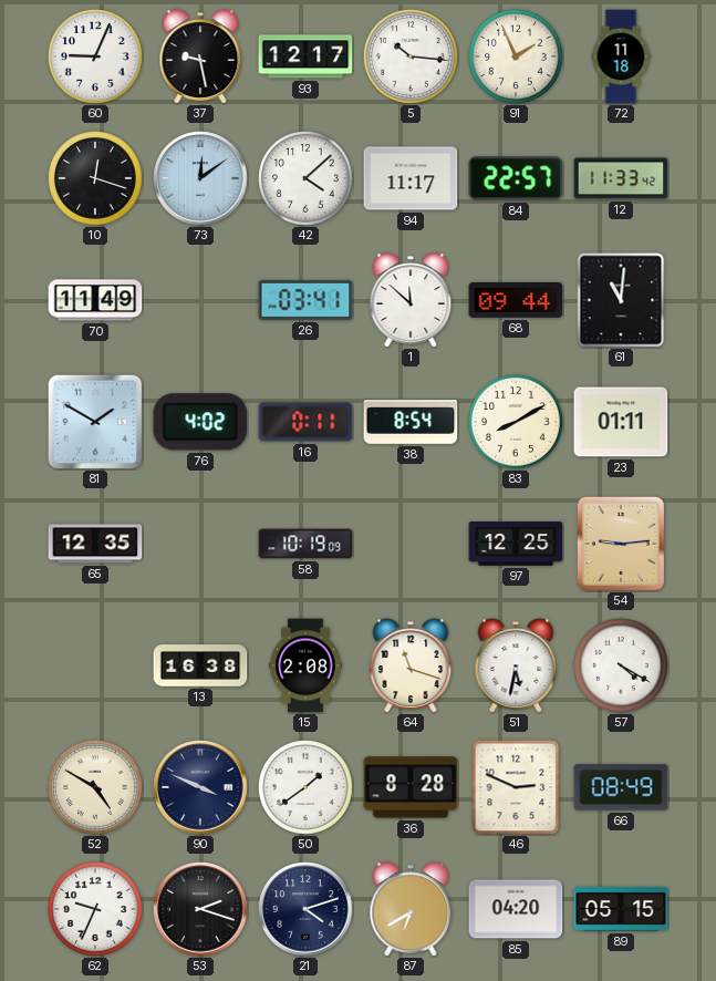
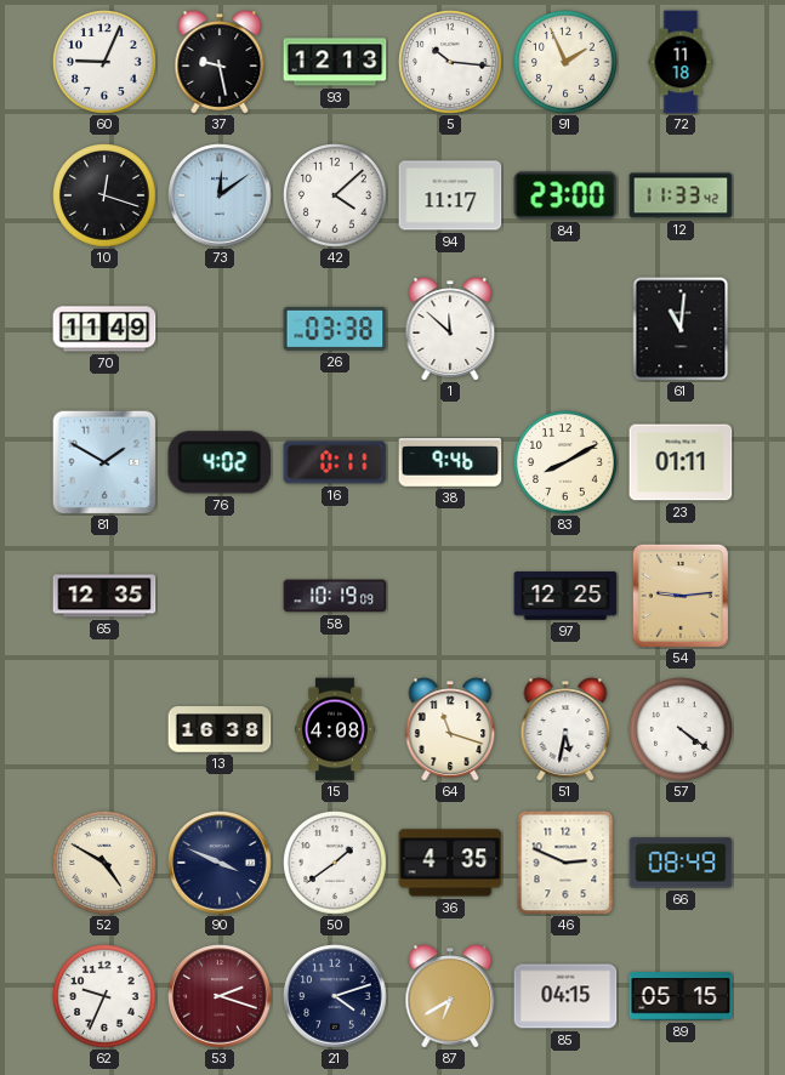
93: 12:17 -> 12:13
84: 22:57 -> 23:00
26: 03:41 -> 03:38
68: 09:44 -> none
38: 8:54 -> 9:46
15: 2:08 -> 4:08
57: 4:20 -> 4:21
36: 8:28 -> 4:35
53 dial: black -> burgundy
85: 04:20 -> 04:15
